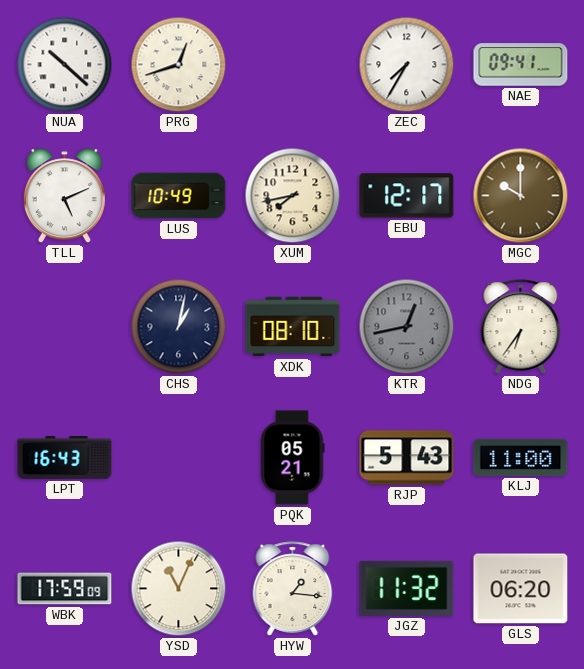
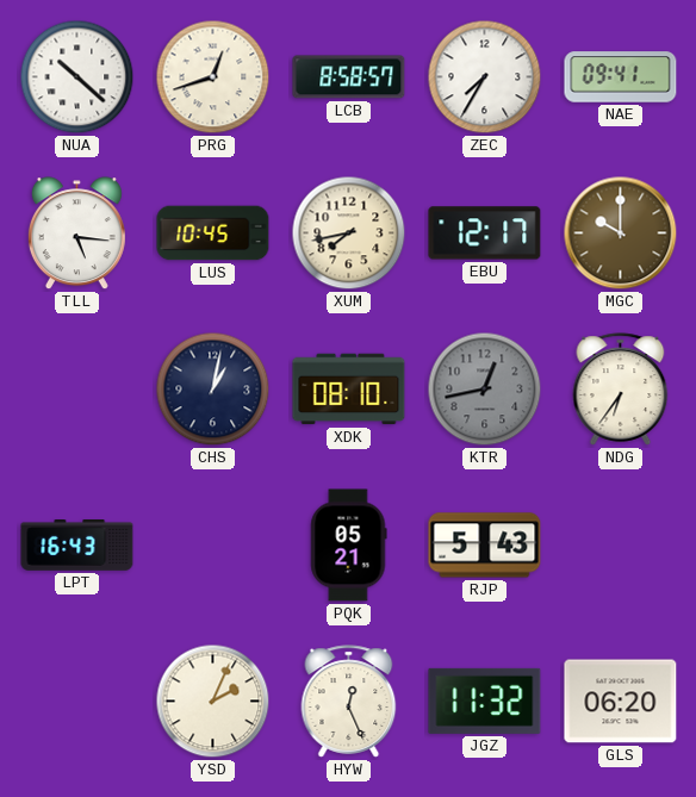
LCB: none -> 8:58
TLL: 5:11 -> 5:16
LUS: 10:49 -> 10:45
KLJ: 11:00 -> none
WBK: 17:59 -> none
YSD: 11:04 -> 2:04
HYW: 1:16 -> 12:26
